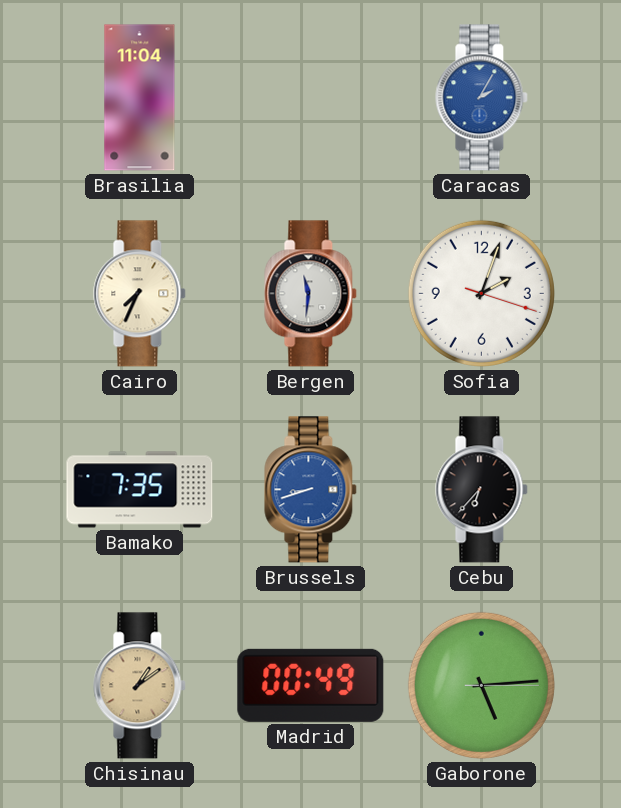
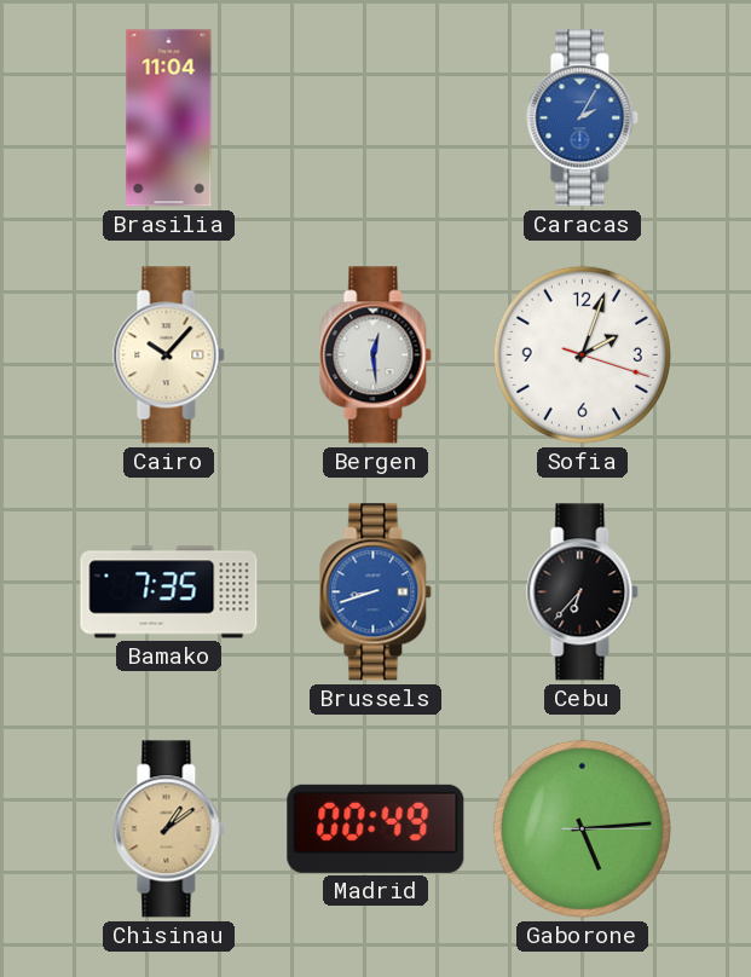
Cairo: 7:34 -> 10:07
Bergen: 11:31 -> 12:29
